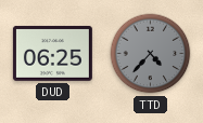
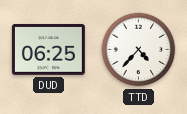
TTD dial: grey -> white
